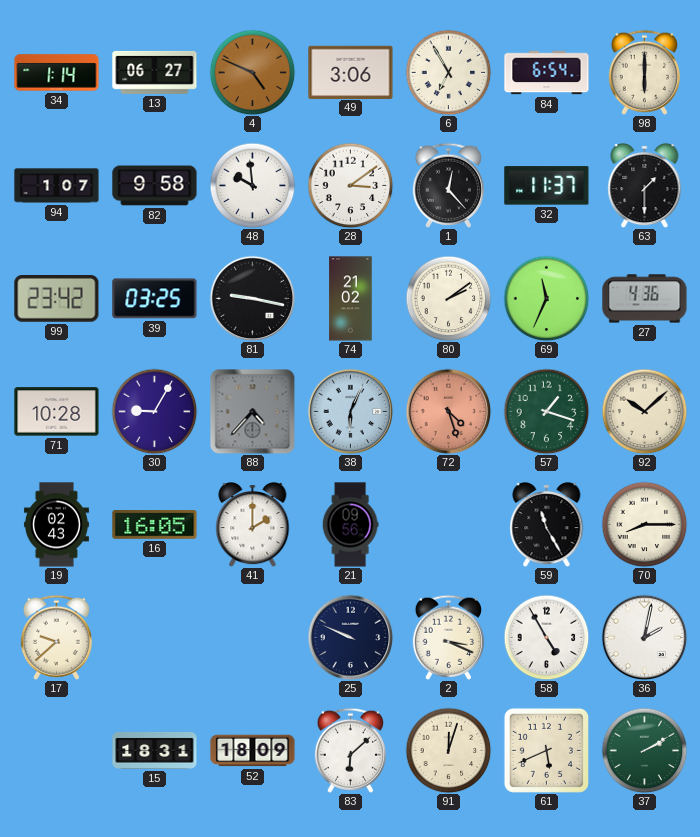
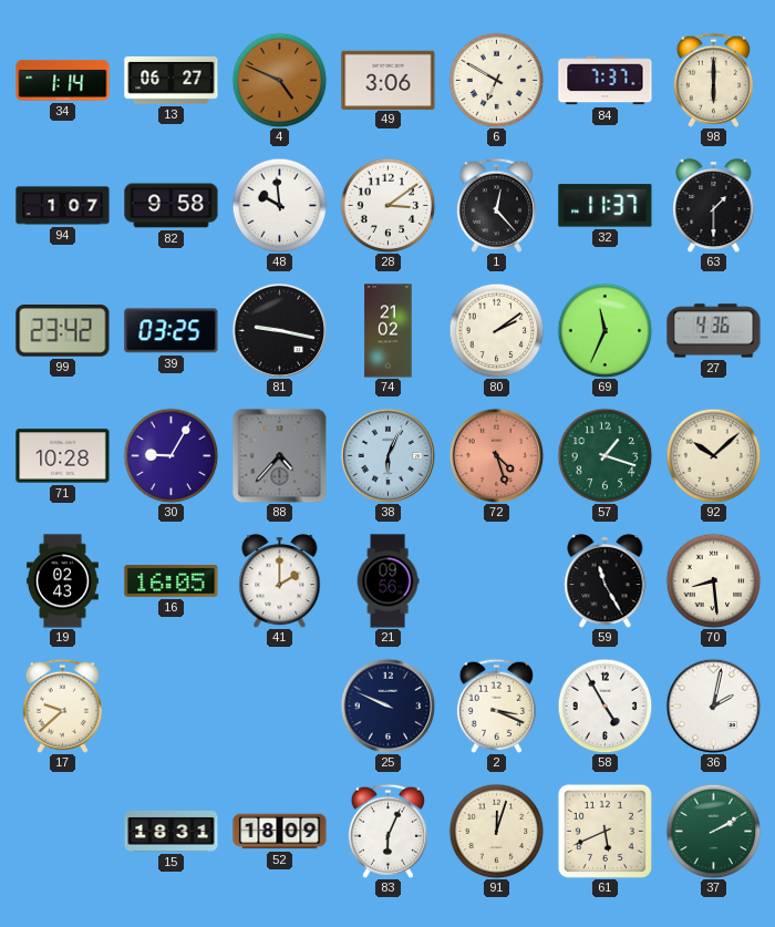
6: 6:55 -> 6:50
84: 6:54 -> 7:37
70: 8:15 -> 8:29
83: 6:08 -> 6:04
